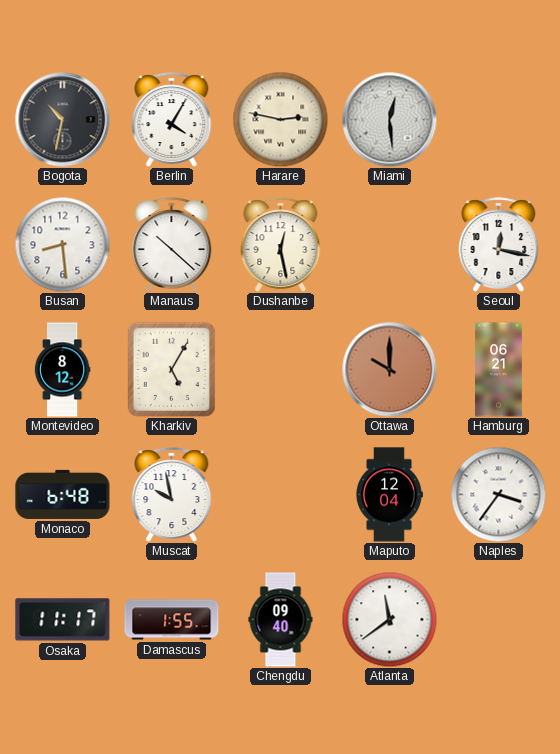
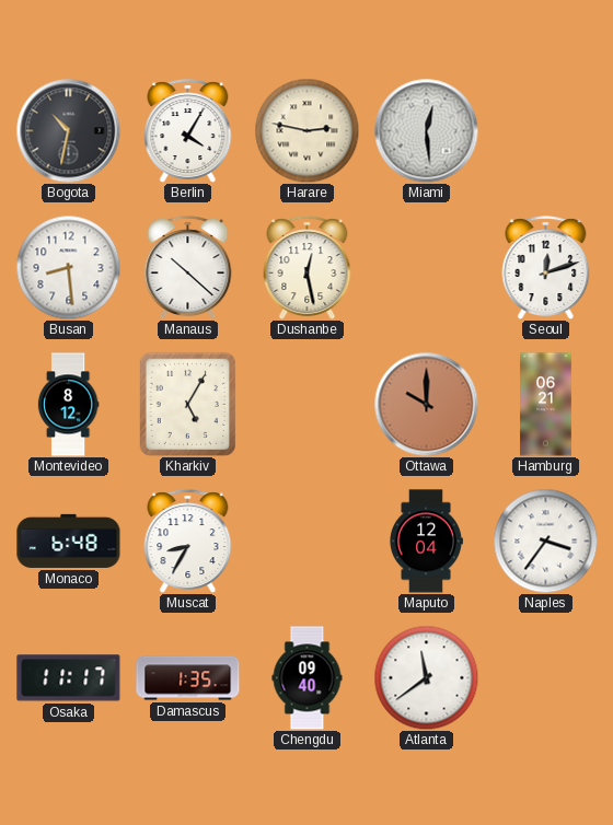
Seoul: 12:17 -> 12:12
Muscat: 9:58 -> 8:35
Damascus: 1:55 -> 1:35
